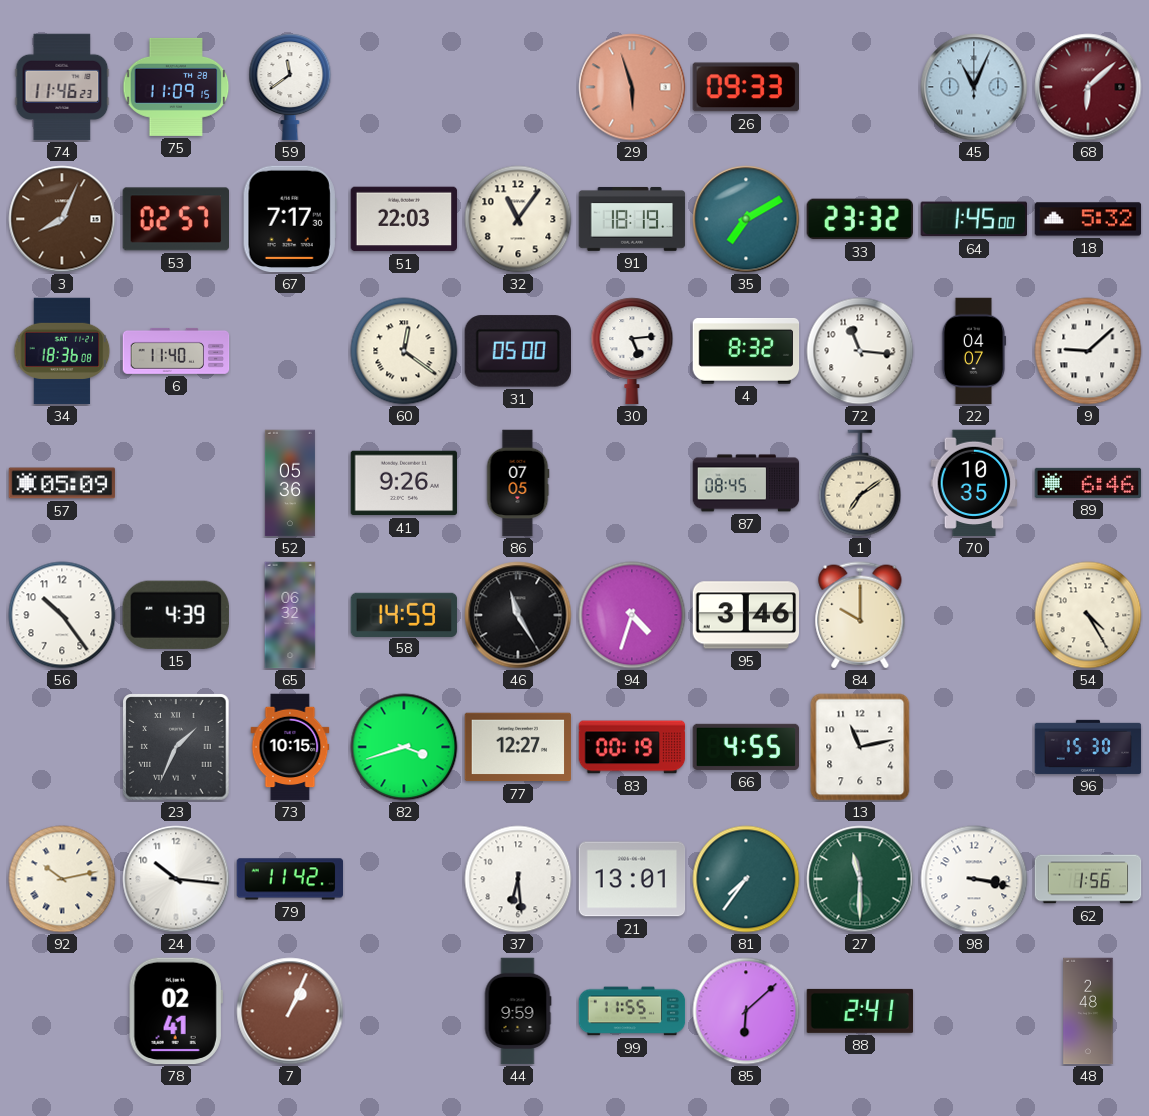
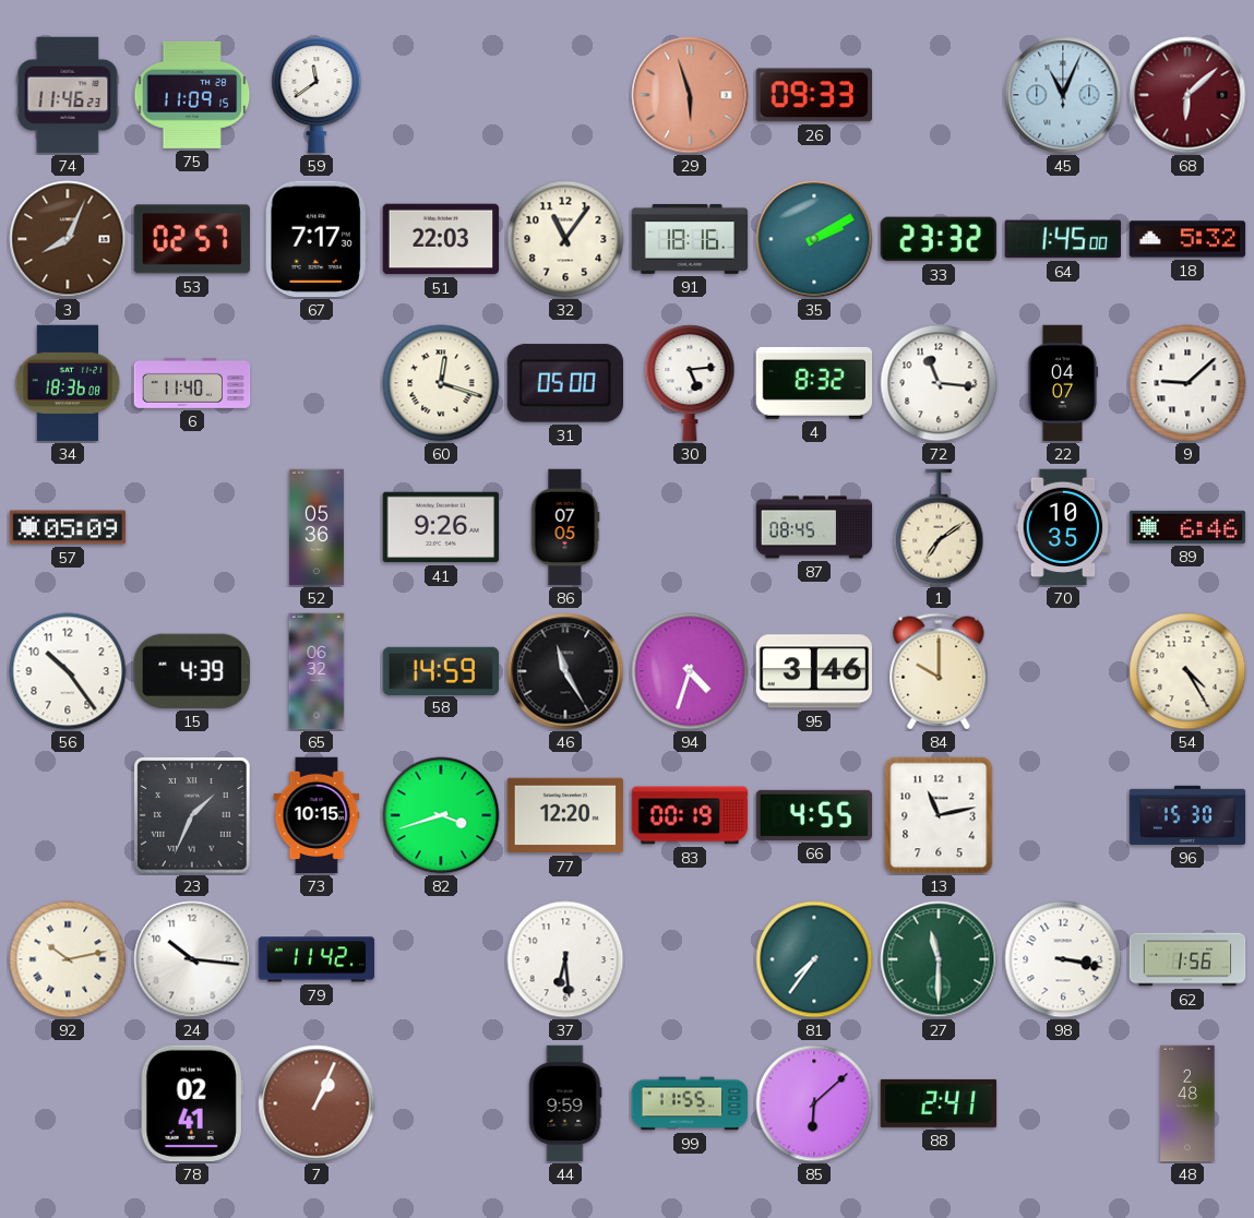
91: 18:19 -> 18:16
35: 7:10 -> 2:10
60: 12:21 -> 12:18
77: 12:27 -> 12:20
21: 13:01 -> none
